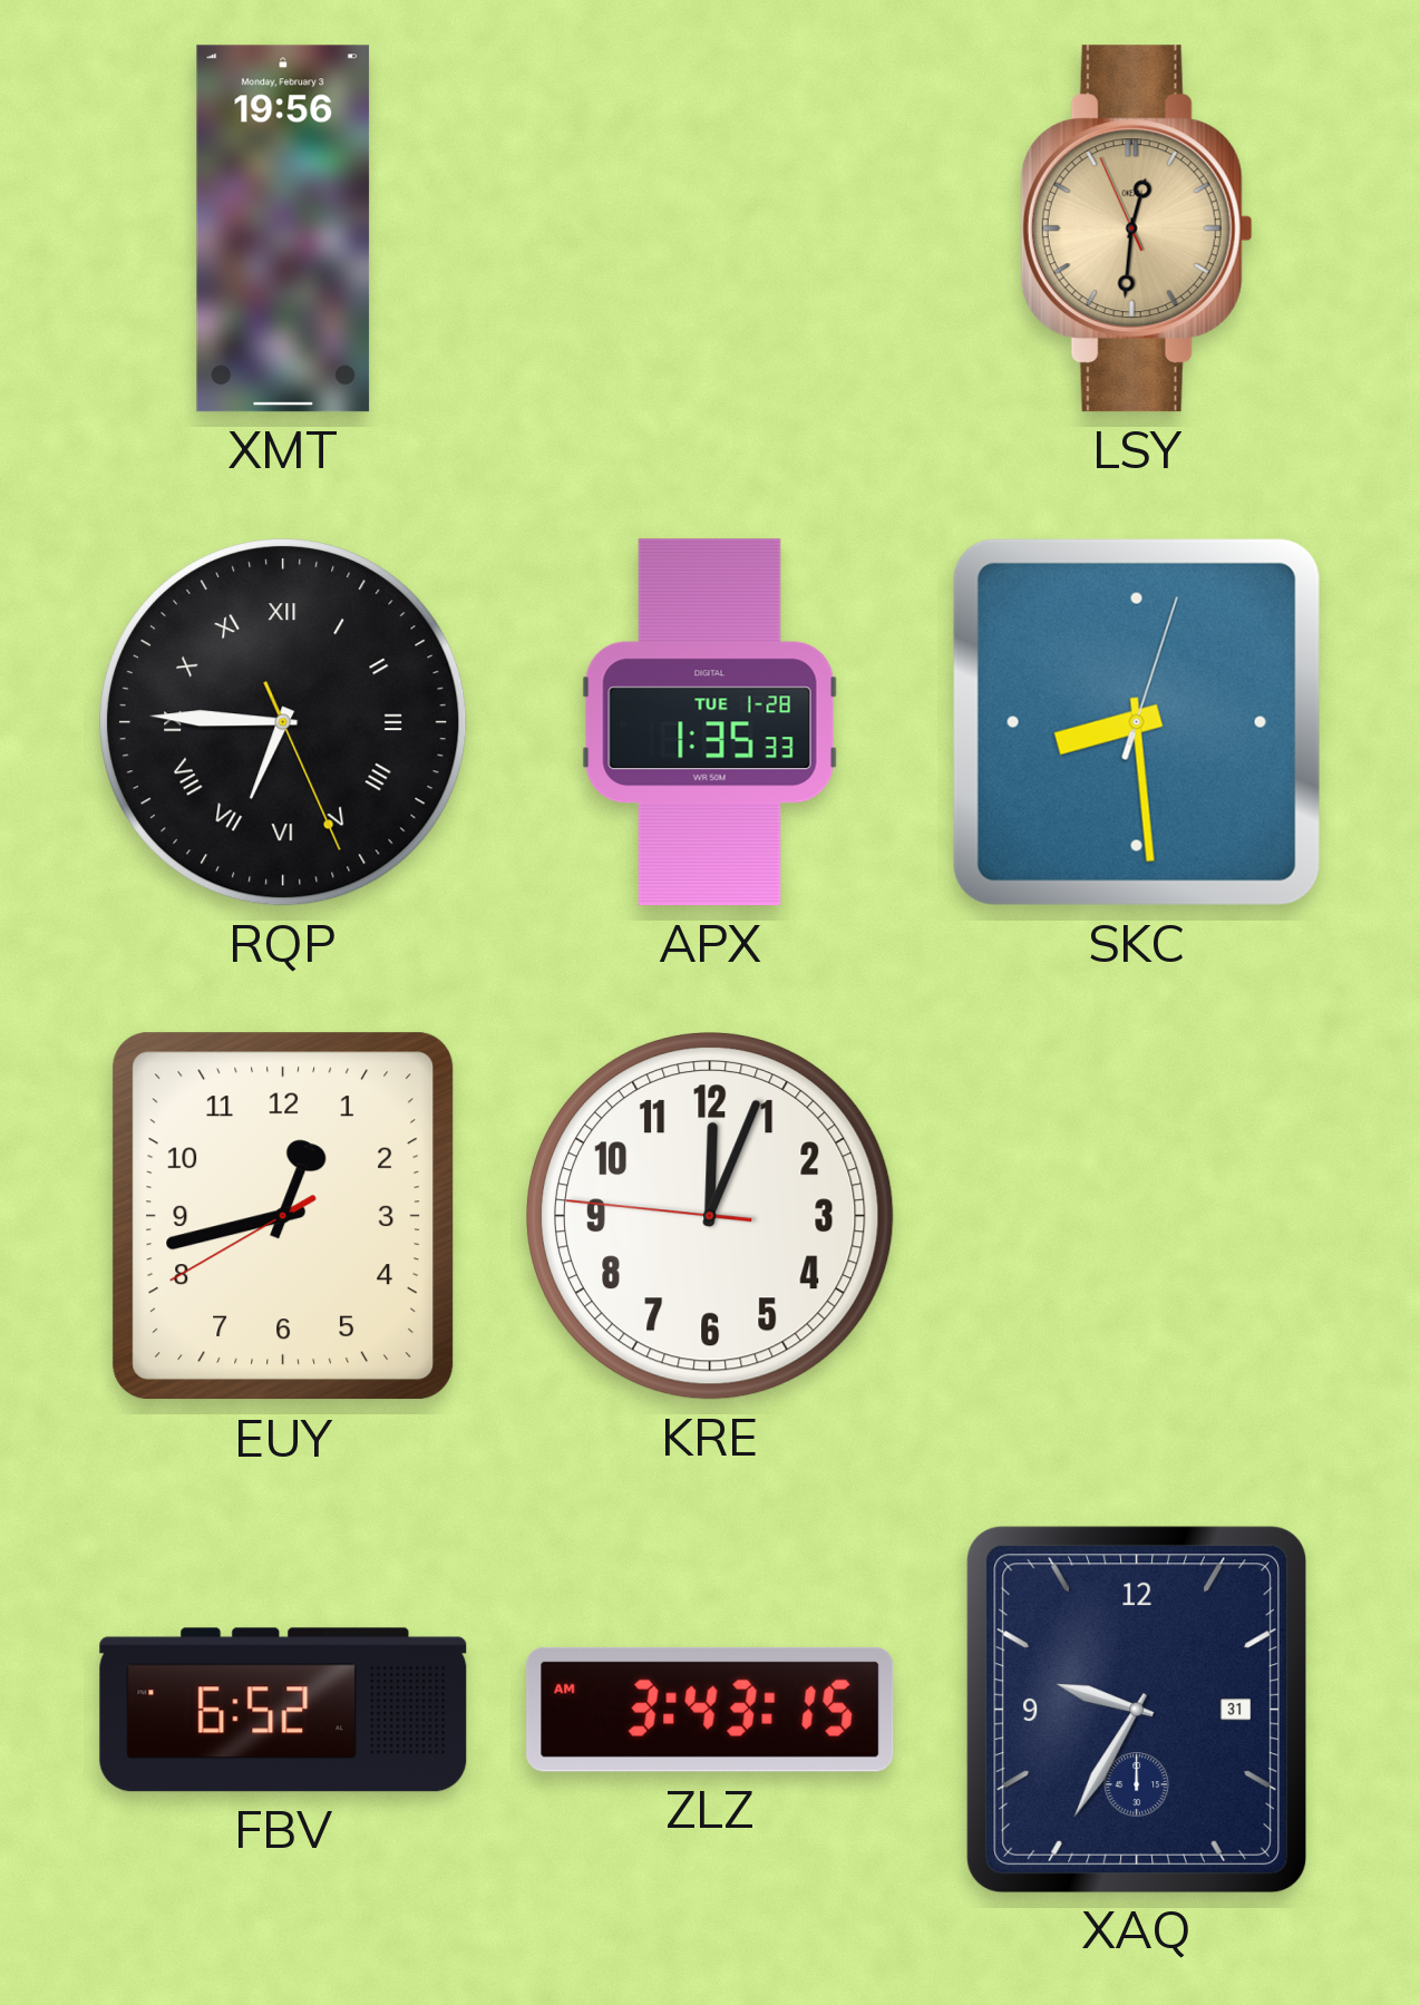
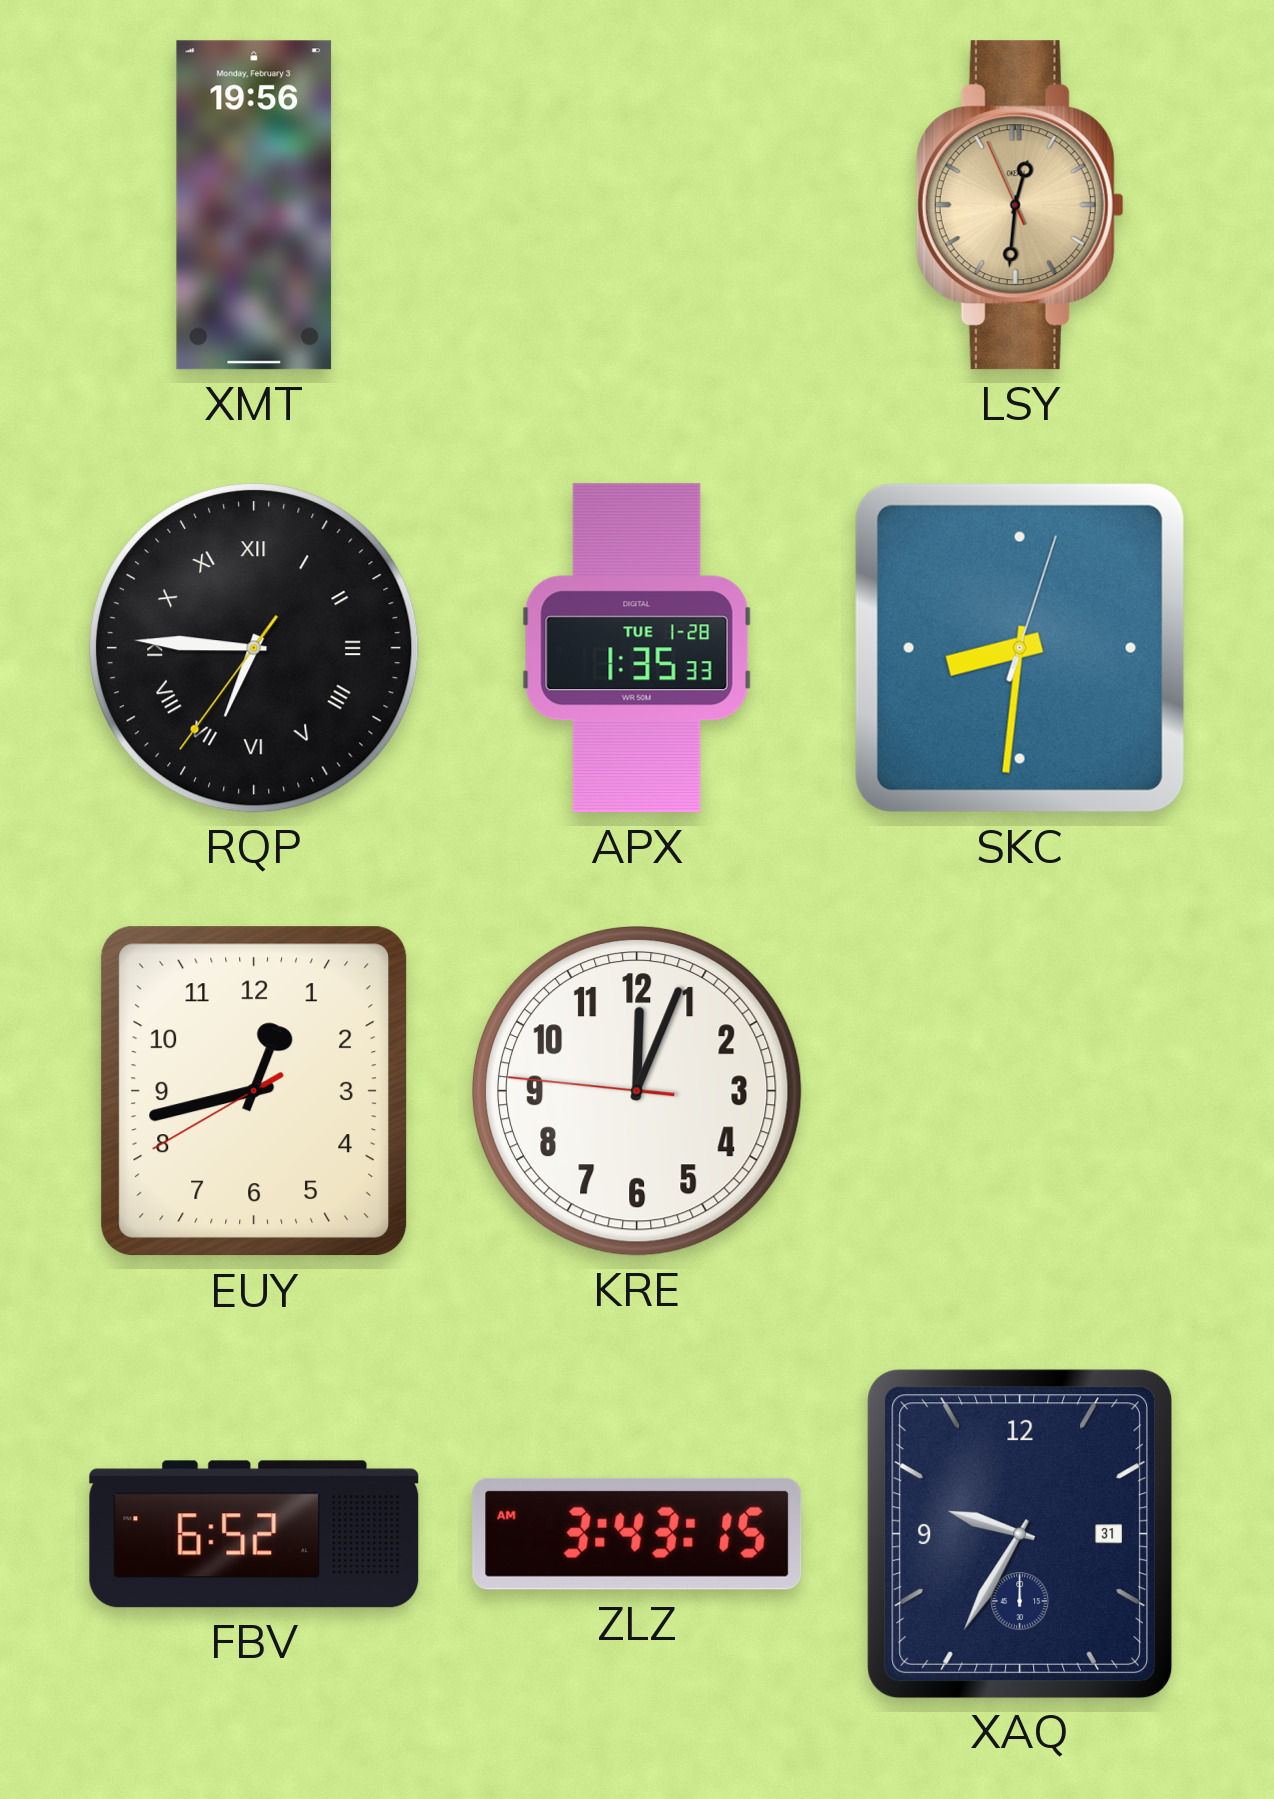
RQP: 6:45:26 -> 6:45:36
SKC: 8:29 -> 8:31
